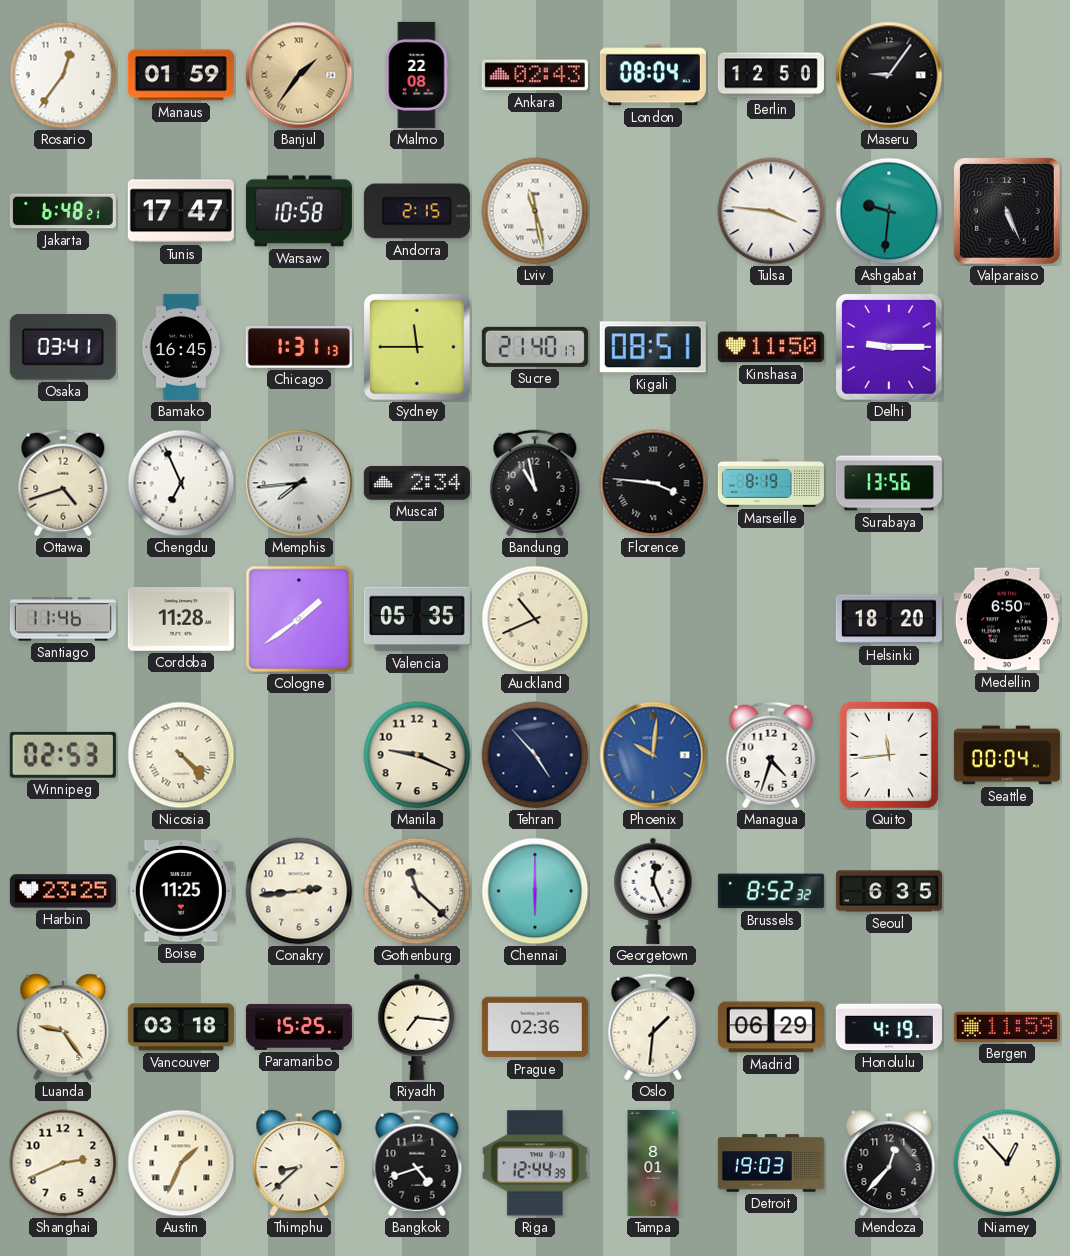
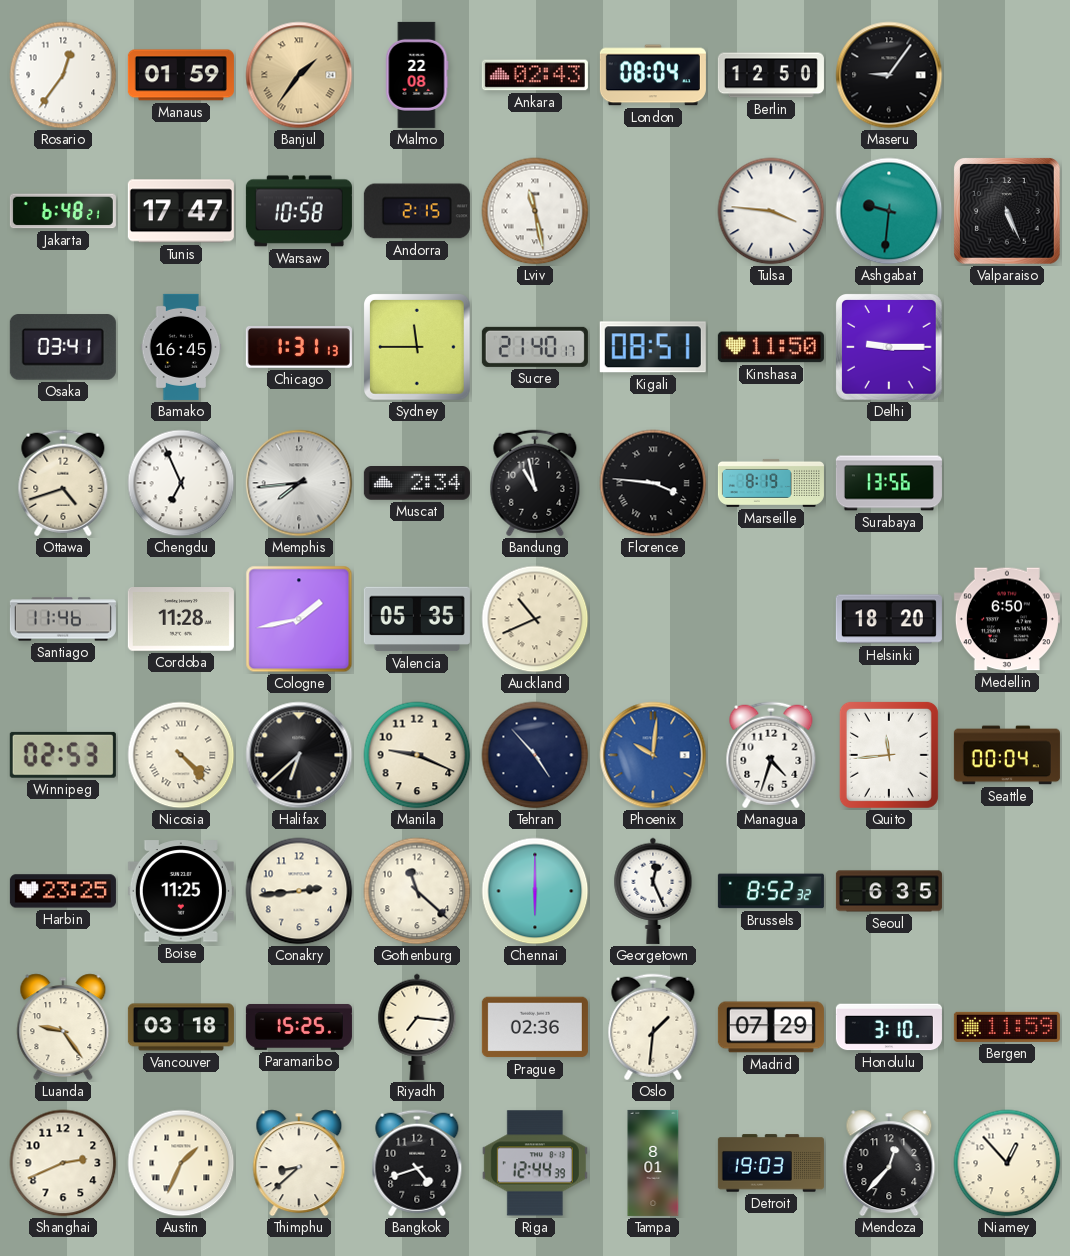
Cologne: 1:39 -> 1:43
Halifax: none -> 6:38
Madrid: 06:29 -> 07:29
Honolulu: 4:19 -> 3:10
